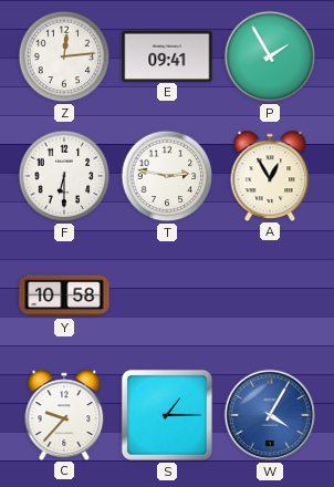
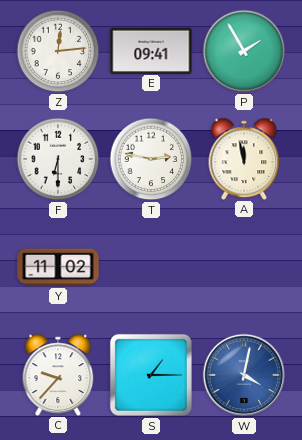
A: 12:55 -> 11:58
Y: 10:58 -> 11:02
W: 4:05 -> 4:02
